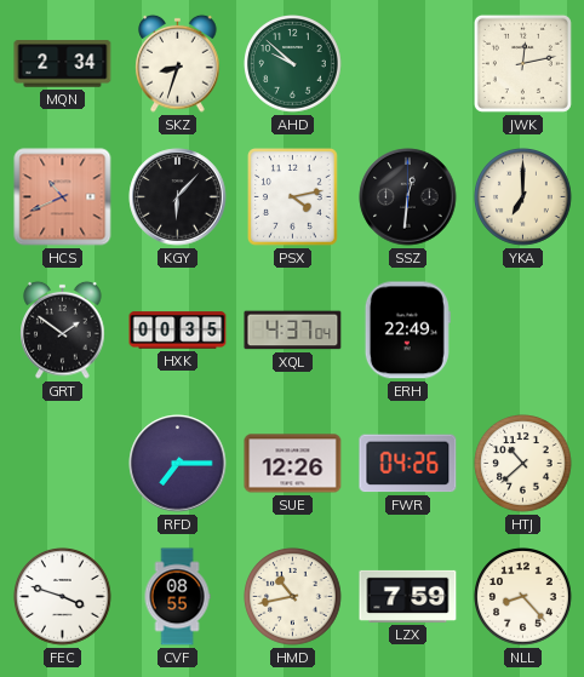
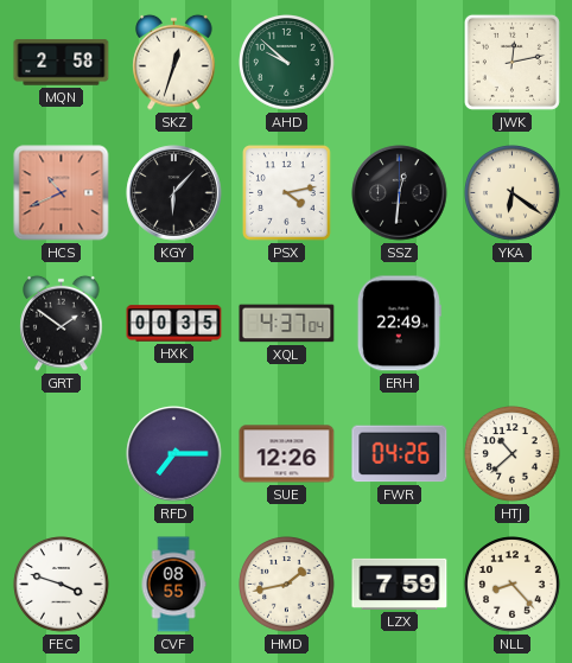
MQN: 2:34 -> 2:58
SKZ: 8:33 -> 12:33
YKA: 7:00 -> 6:21
HMD: 10:43 -> 1:43
